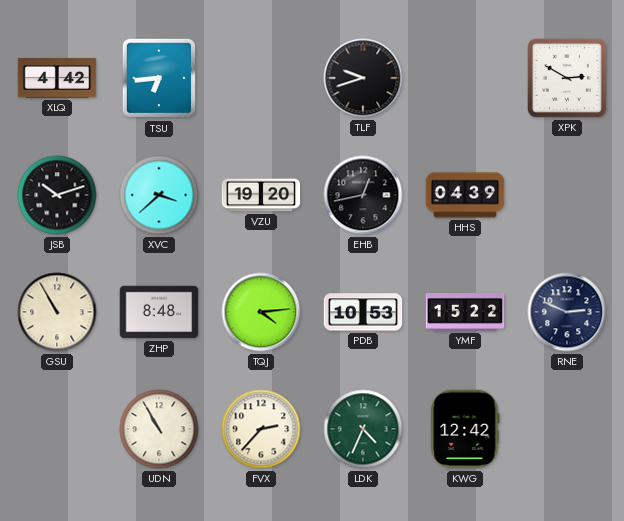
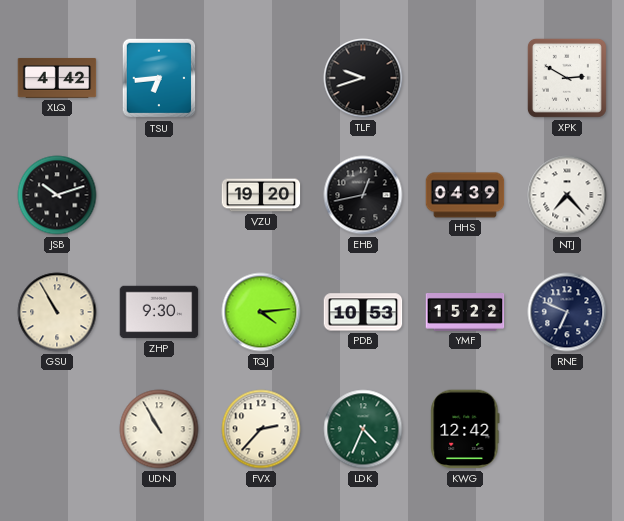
XVC: 3:38 -> none
NTJ: none -> 7:23
ZHP: 8:48 -> 9:30
RNE: 2:49 -> 6:49
